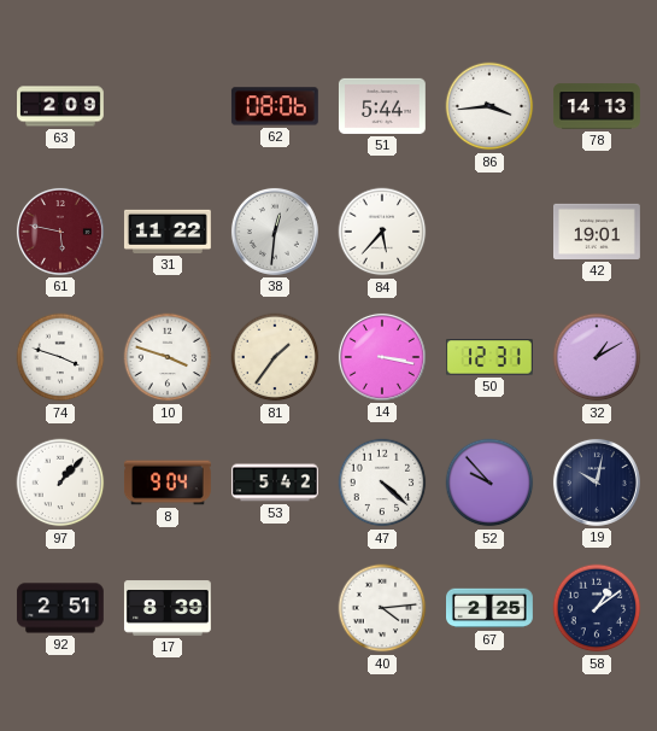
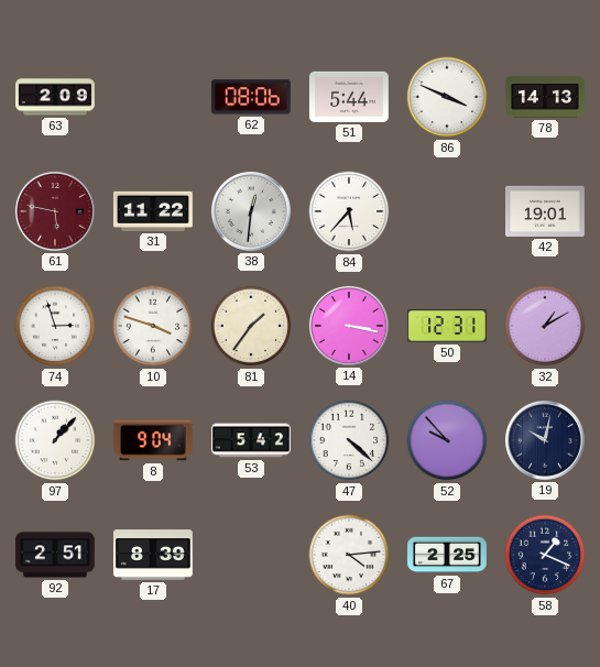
86: 3:44 -> 3:49
74: 3:48 -> 2:57
58: 1:09 -> 1:19
